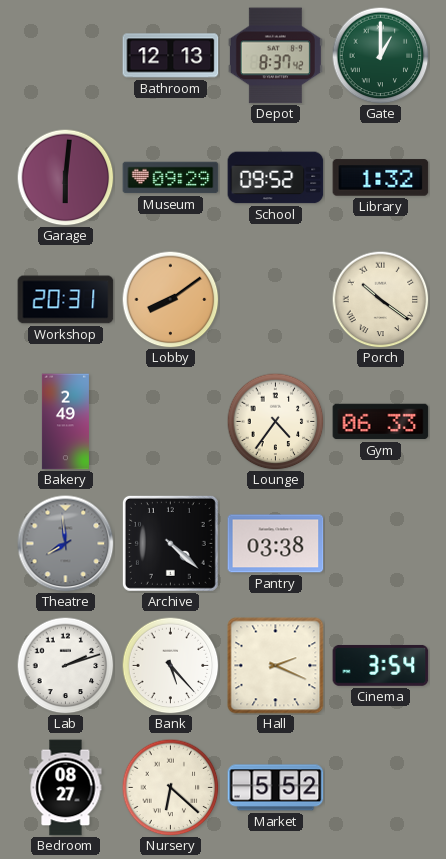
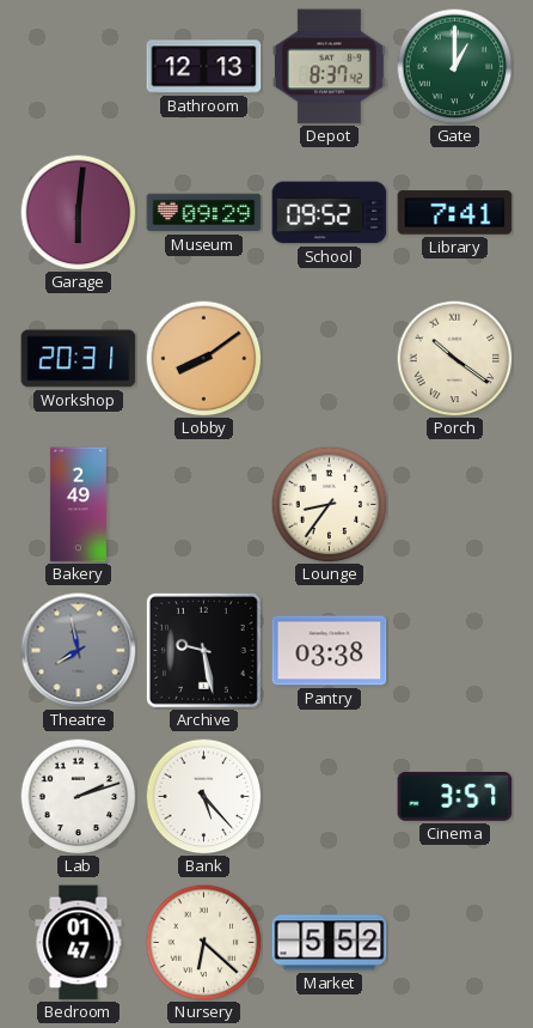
Library: 1:32 -> 7:41
Lounge: 4:36 -> 8:36
Gym: 06:33 -> none
Theatre: 7:59 -> 7:58
Archive: 4:22 -> 9:28
Hall: 2:19 -> none
Cinema: 3:54 -> 3:57
Bedroom: 08:27 -> 01:47
